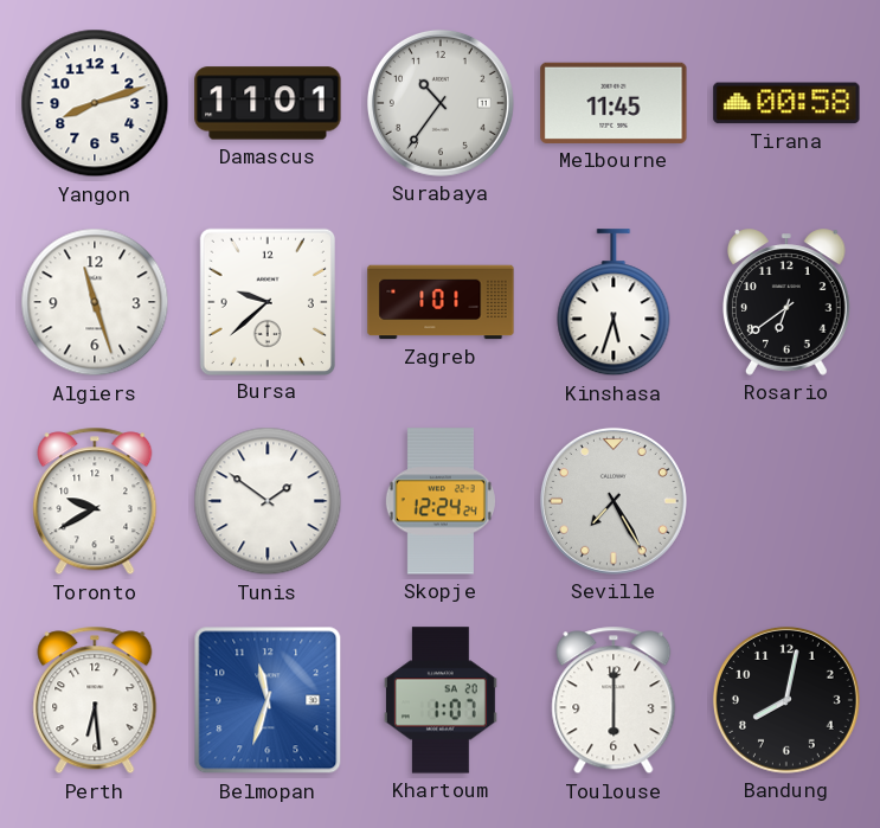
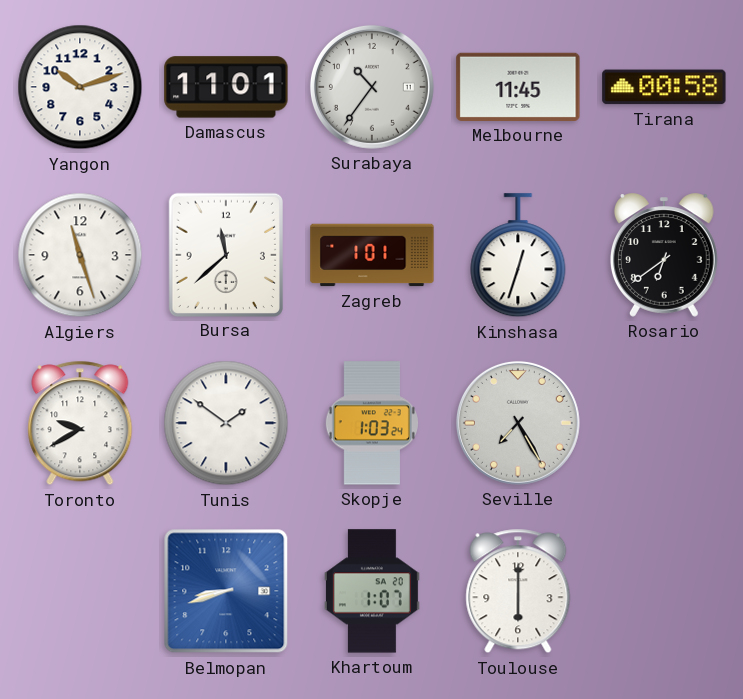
Yangon: 8:12 -> 10:12
Bursa: 9:38 -> 11:38
Kinshasa: 5:33 -> 12:33
Skopje: 12:24 -> 1:03
Perth: 6:29 -> none
Belmopan: 11:33 -> 8:42
Bandung: 8:02 -> none
